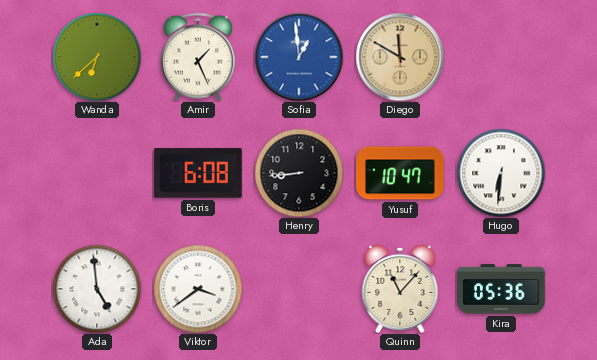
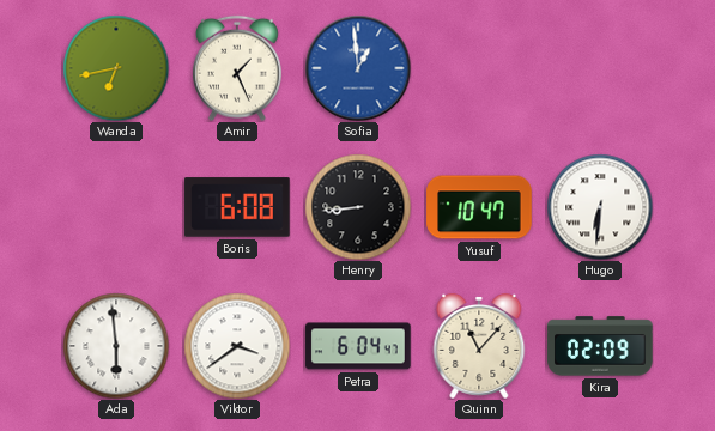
Wanda: 6:38 -> 6:43
Diego: 11:50 -> none
Ada: 4:59 -> 5:59
Petra: none -> 6:04
Kira: 05:36 -> 02:09
